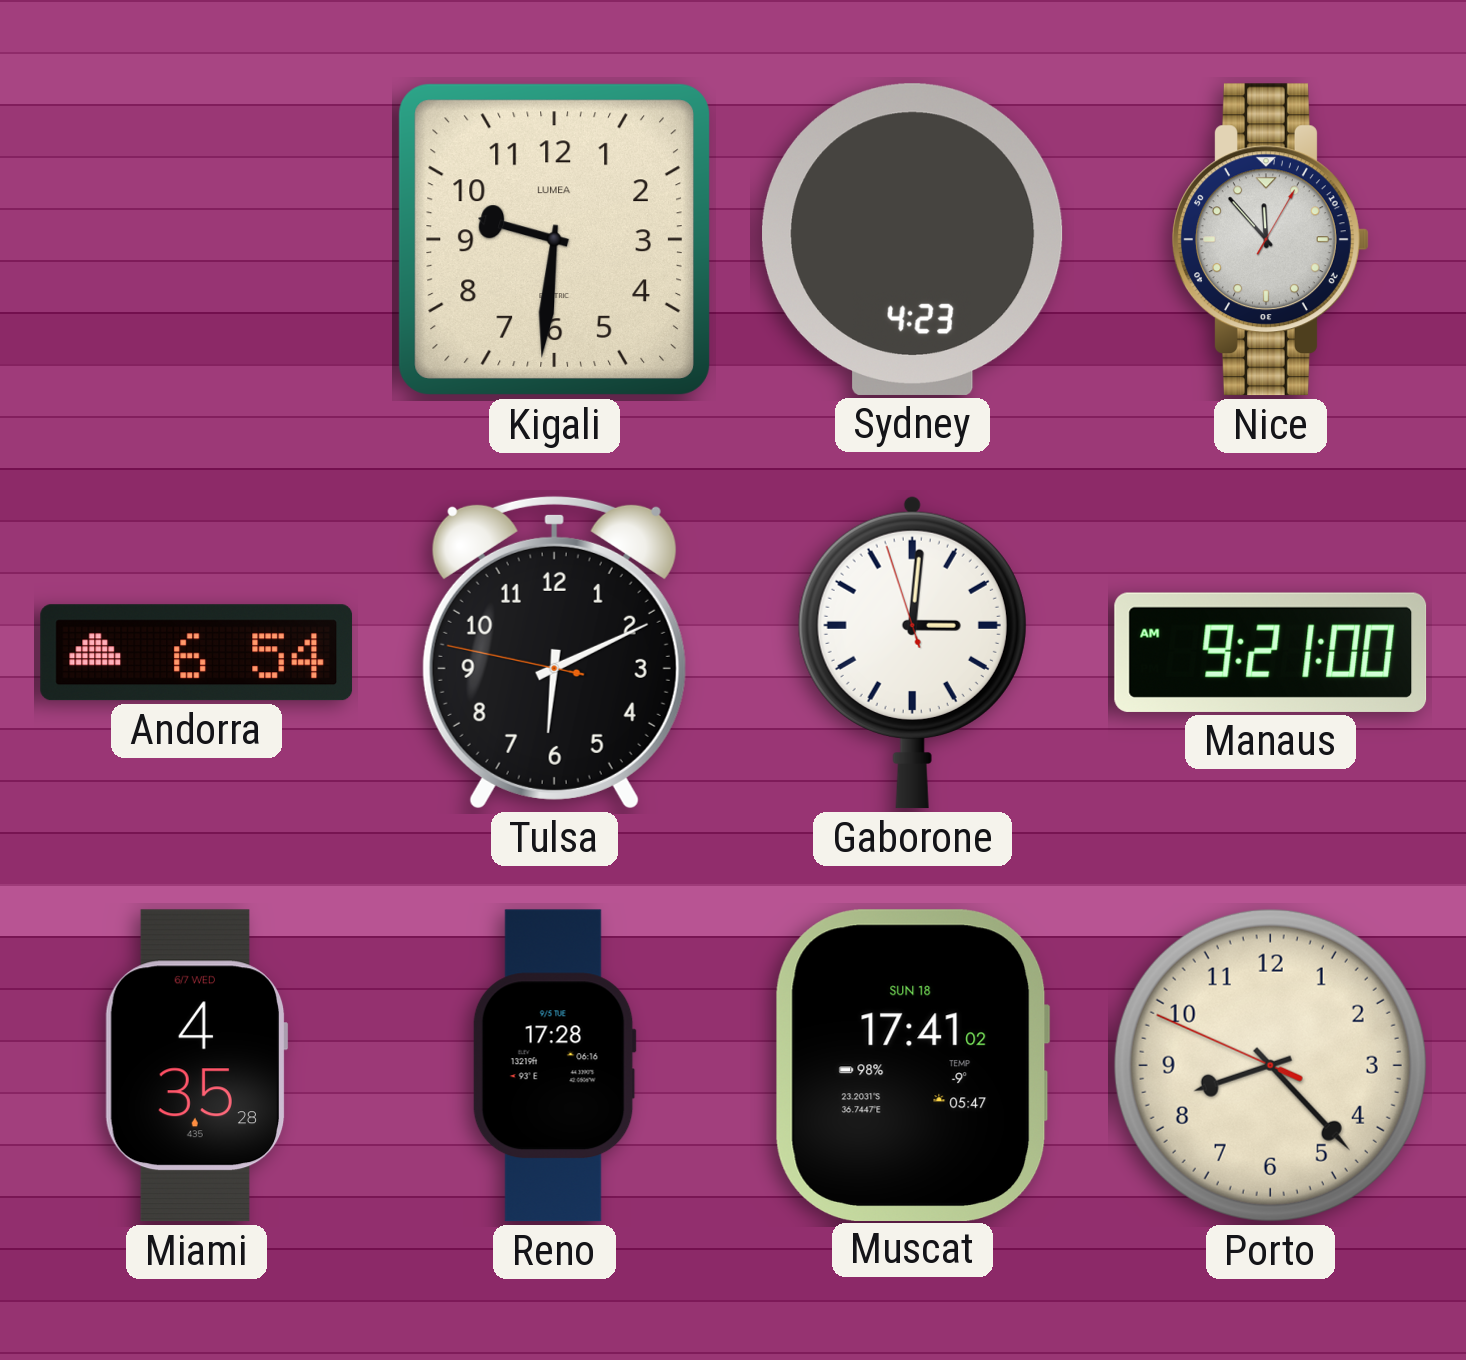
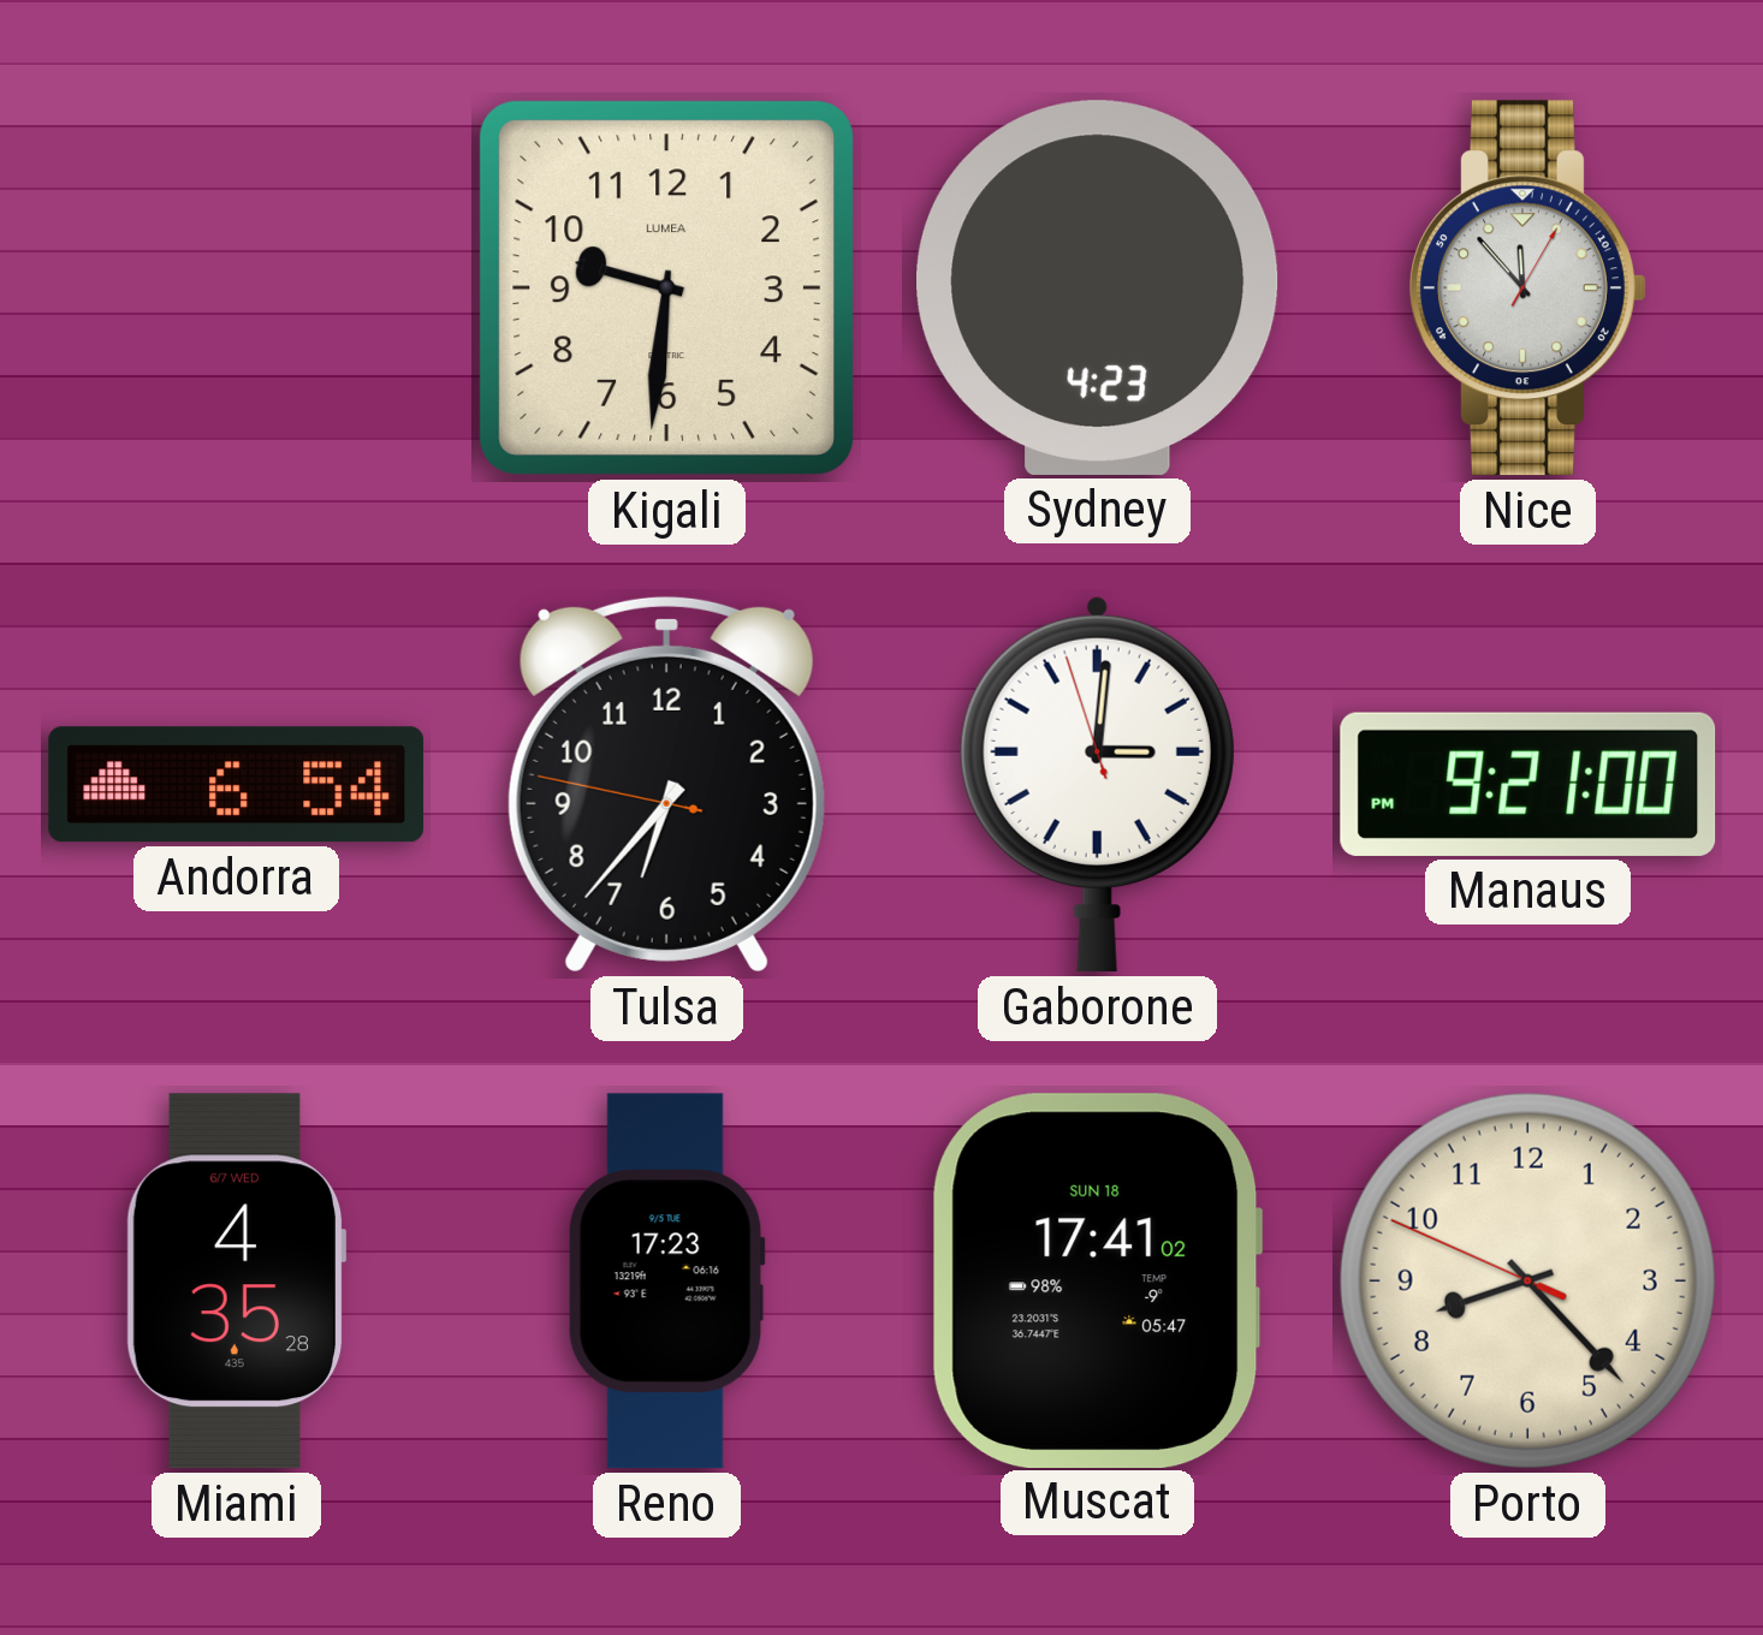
Tulsa: 6:10 -> 6:36
Manaus: 9:21:00 AM -> 9:21:00 PM
Reno: 17:28 -> 17:23
